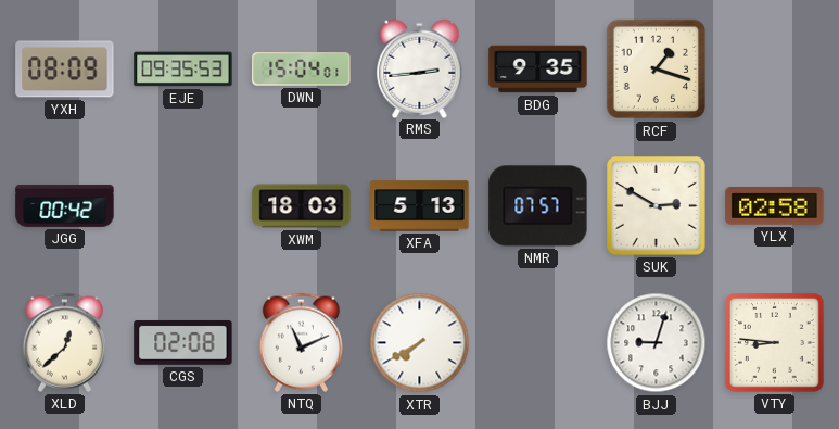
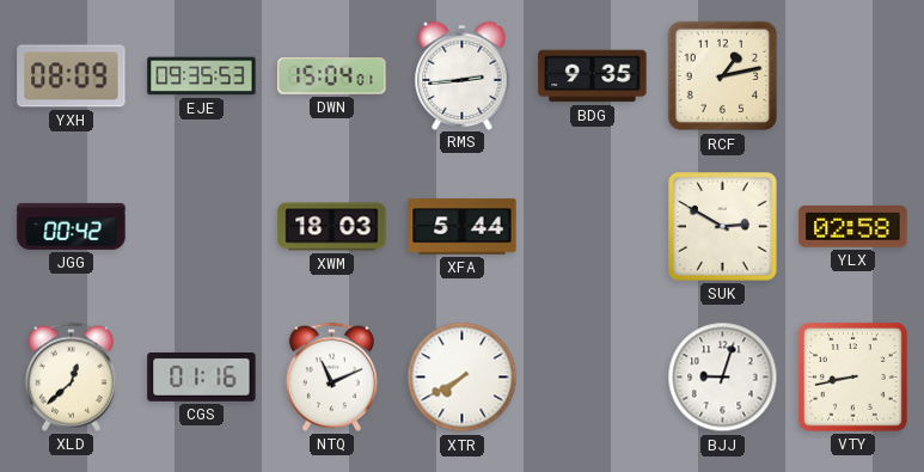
RCF: 1:18 -> 1:13
XFA: 5:13 -> 5:44
NMR: 07:57 -> none
CGS: 02:08 -> 01:16
VTY: 8:46 -> 8:43
